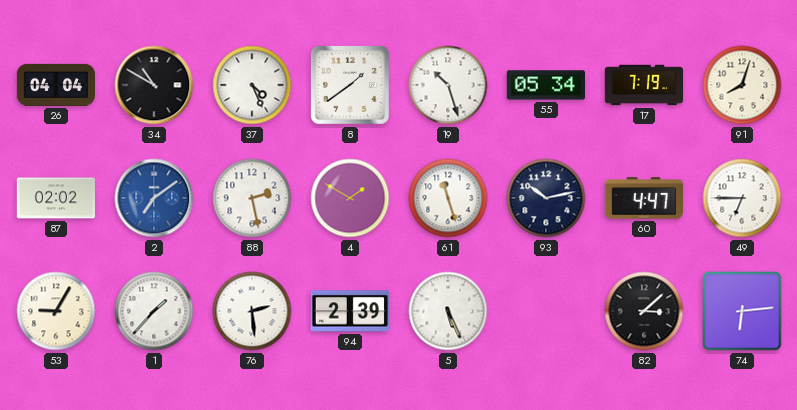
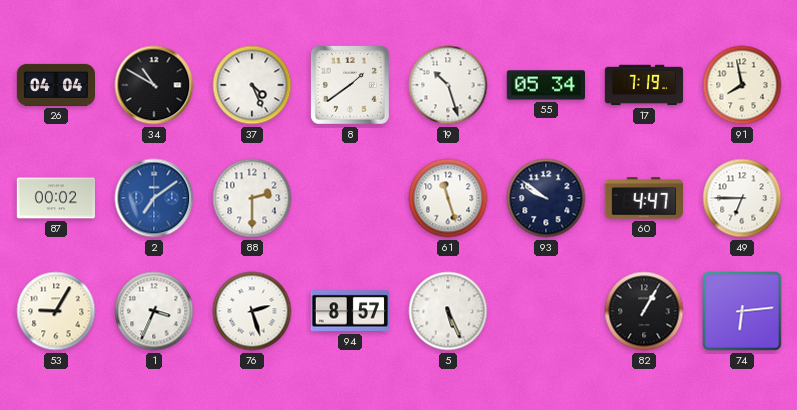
91: 8:03 -> 7:58
87: 02:02 -> 00:02
88: 2:28 -> 2:30
4: 1:50 -> none
93: 10:13 -> 9:51
1: 1:37 -> 3:34
76: 2:29 -> 2:27
94: 2:39 -> 8:57
82: 3:08 -> 1:05
